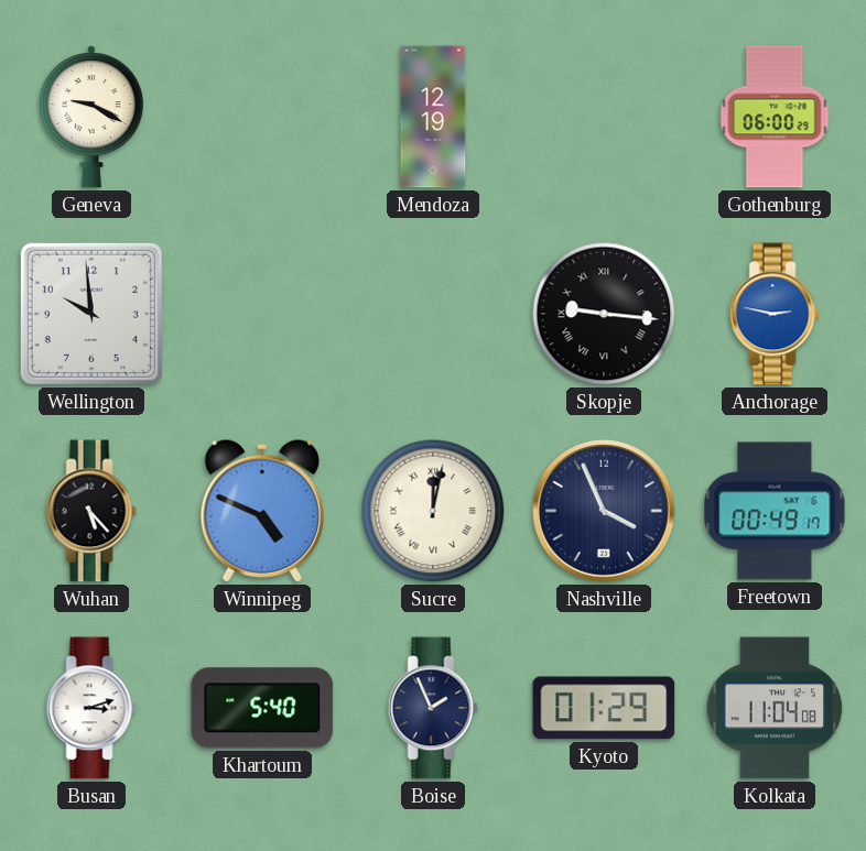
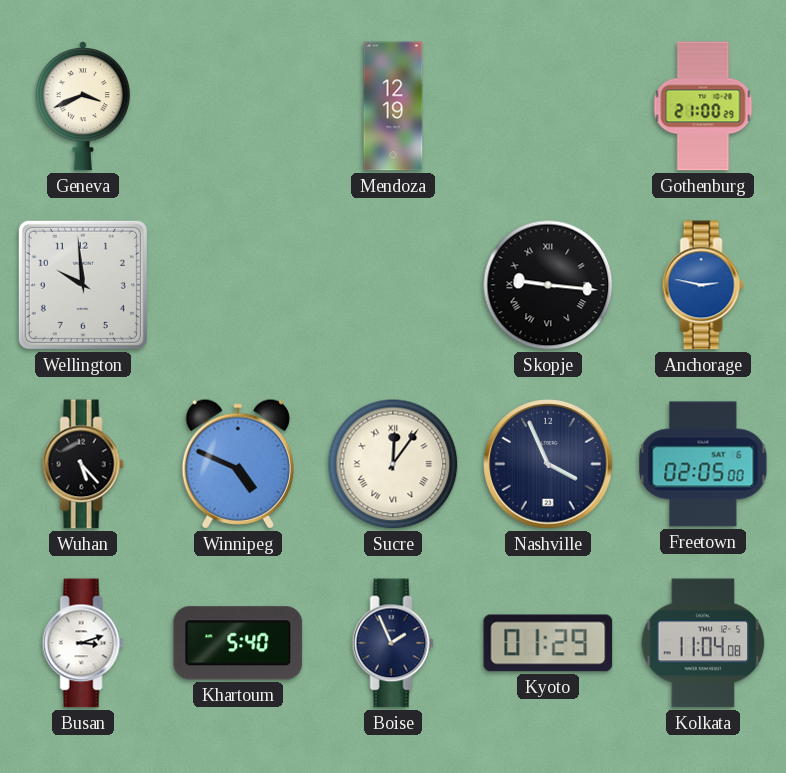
Geneva: 9:20 -> 3:41
Gothenburg: 06:00 -> 21:00
Sucre: 12:02 -> 12:06
Freetown: 00:49 -> 02:05
